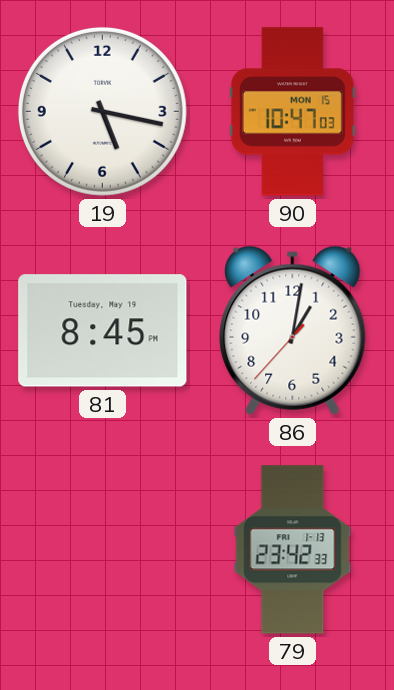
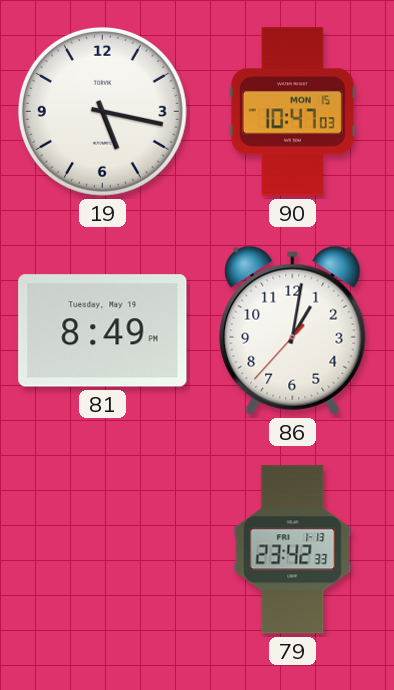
81: 8:45 -> 8:49
